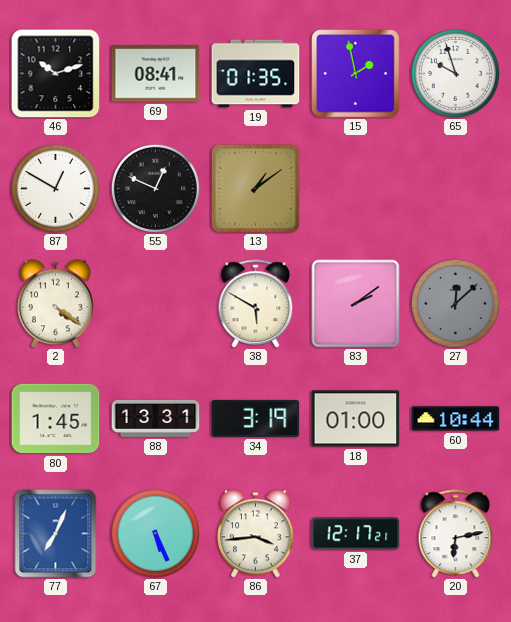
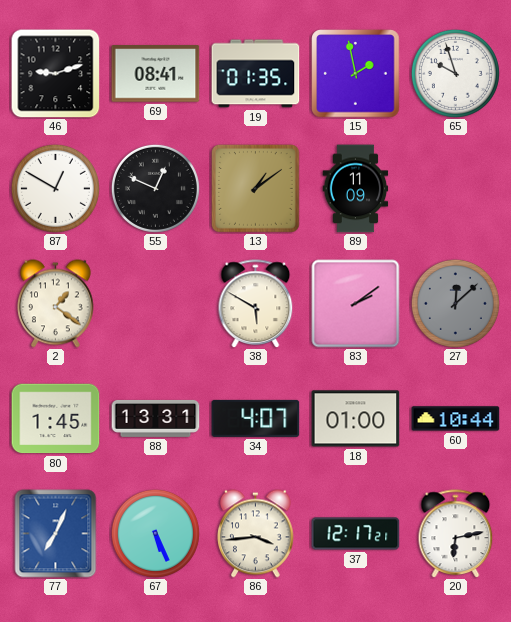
46: 10:12 -> 9:12
89: none -> 11:09
2: 4:21 -> 1:21
34: 3:19 -> 4:07
